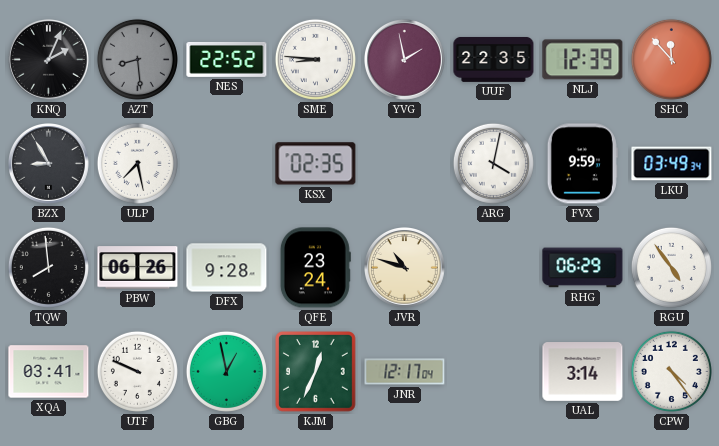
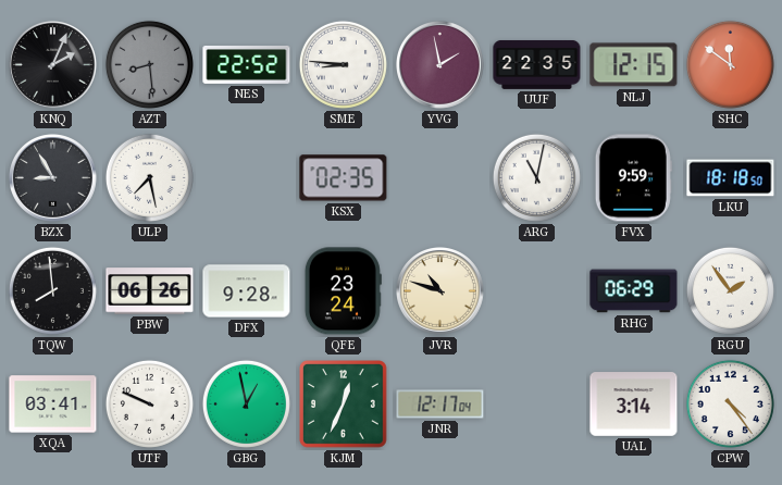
NLJ: 12:39 -> 12:15
SHC: 11:53 -> 11:51
ARG: 4:02 -> 11:02
LKU: 03:49 -> 18:18
RGU: 4:54 -> 1:54
